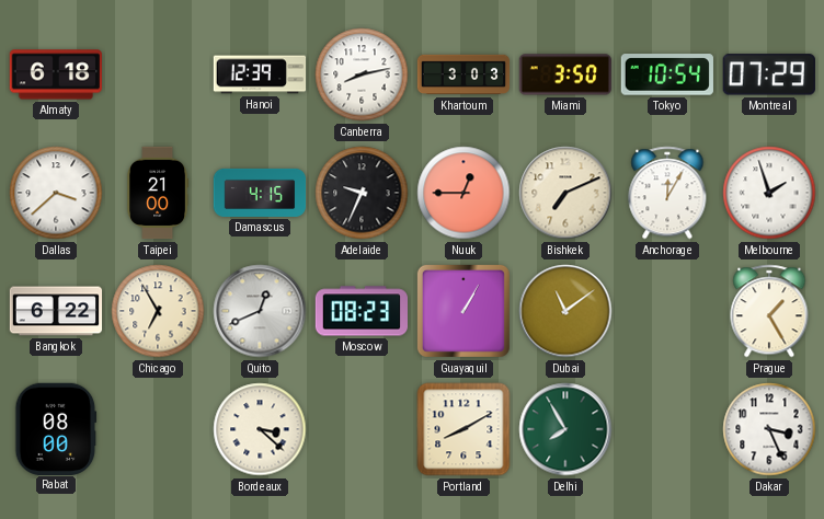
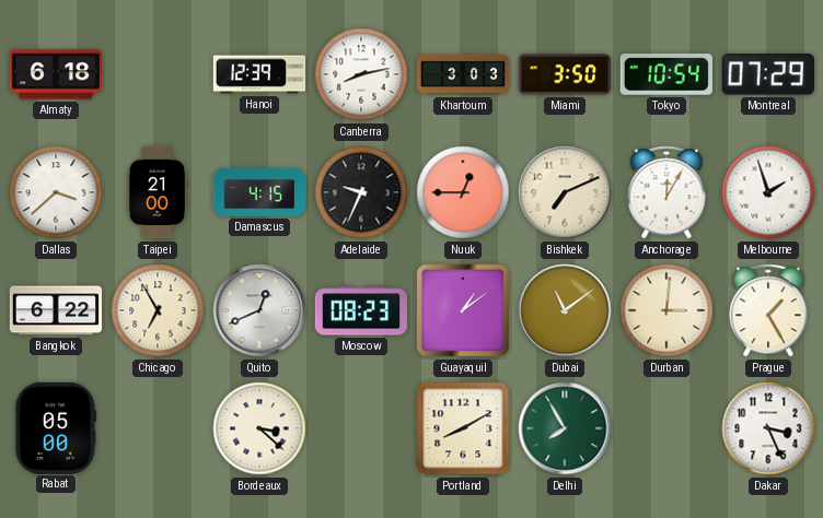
Guayaquil: 1:05 -> 1:09
Durban: none -> 3:01
Rabat: 08:00 -> 05:00
